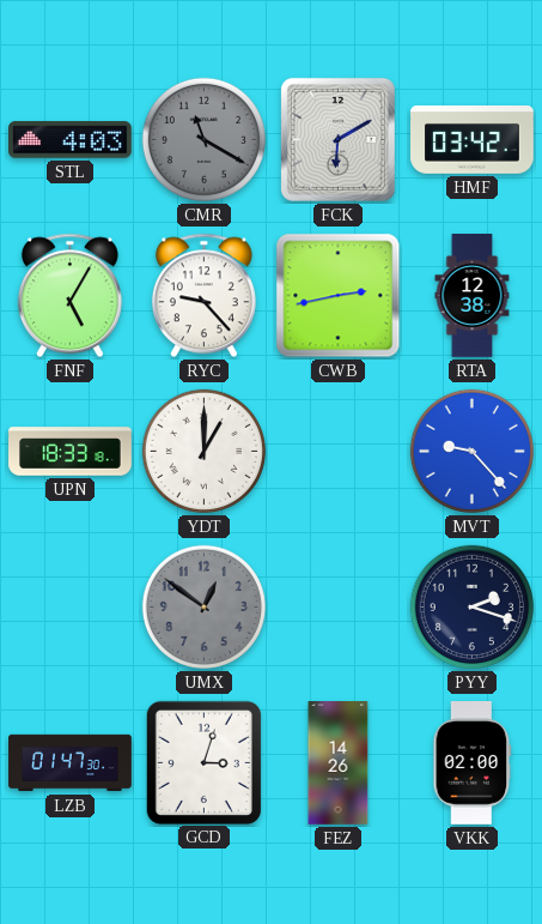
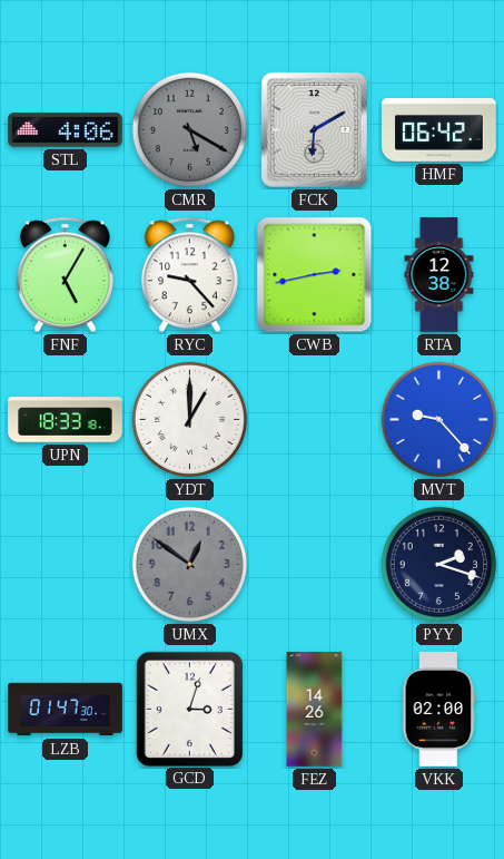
STL: 4:03 -> 4:06
CMR: 11:20 -> 5:20
HMF: 03:42 -> 06:42
